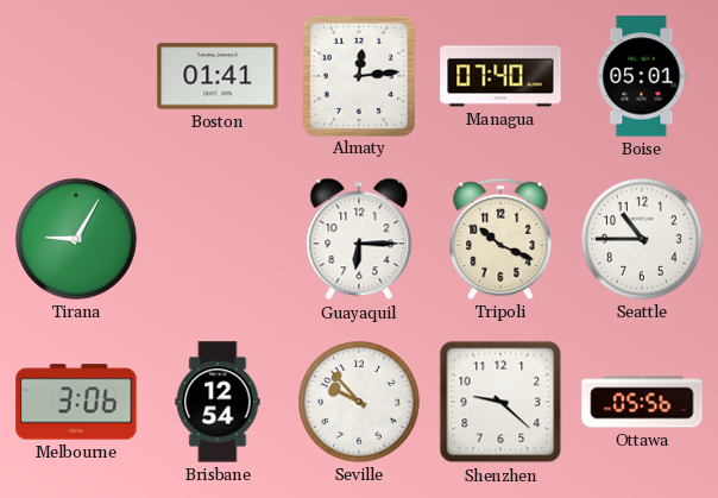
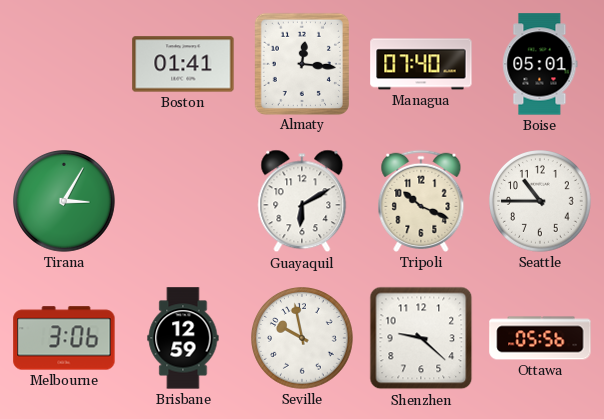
Almaty: 12:14 -> 12:16
Tirana: 9:05 -> 3:05
Guayaquil: 6:15 -> 6:10
Brisbane: 12:54 -> 12:59
Seville: 9:53 -> 9:58
